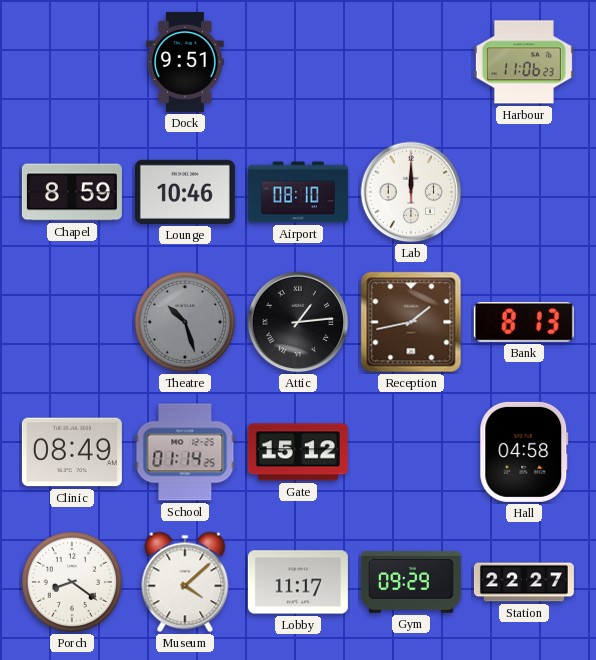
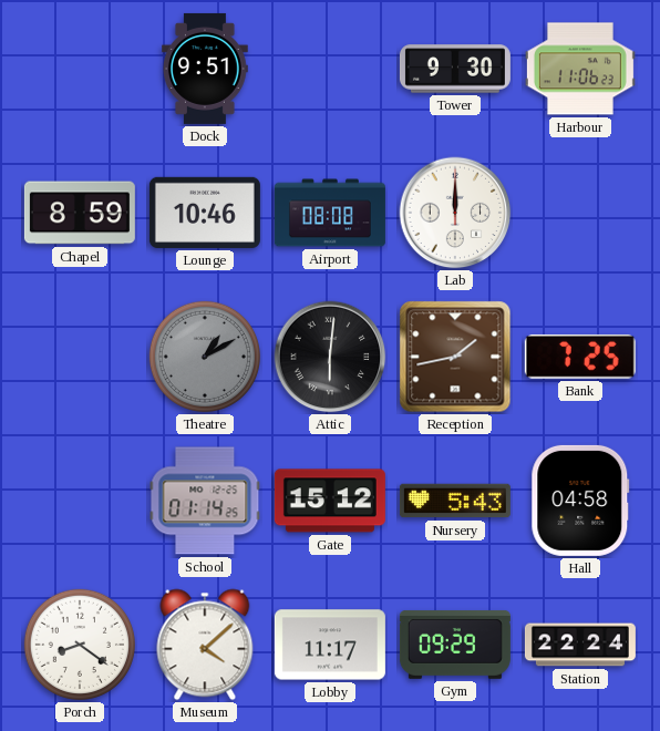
Tower: none -> 9:30
Airport: 08:10 -> 08:08
Theatre: 10:27 -> 1:10
Attic: 1:14 -> 6:01
Bank: 8:13 -> 7:25
Clinic: 08:49 -> none
Nursery: none -> 5:43
Station: 22:27 -> 22:24
